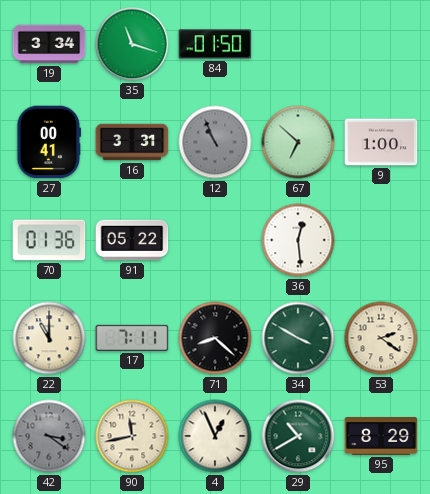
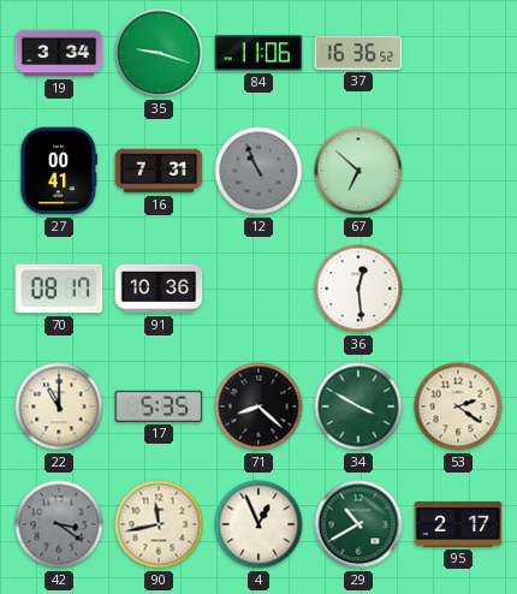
35: 11:18 -> 9:18
84: 01:50 -> 11:06
37: none -> 16:36
16: 3:31 -> 7:31
9: 1:00 -> none
70: 01:36 -> 08:17
91: 05:22 -> 10:36
17: 7:11 -> 5:35
95: 8:29 -> 2:17
